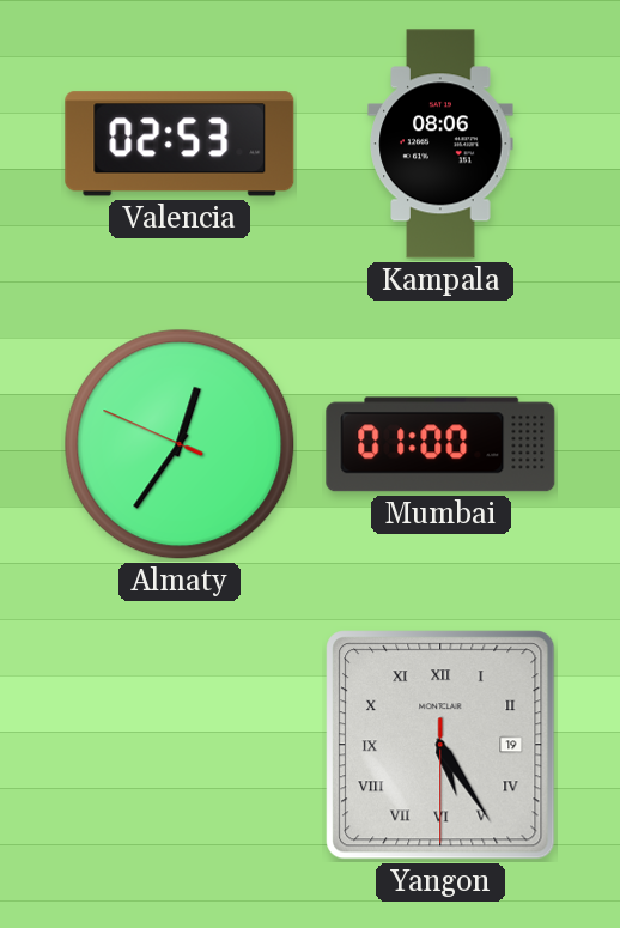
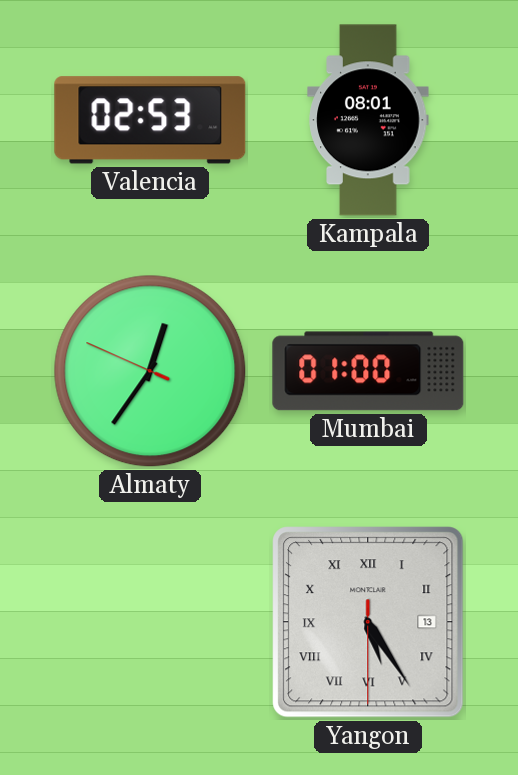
Kampala: 08:06 -> 08:01
Yangon date: 19 -> 13
